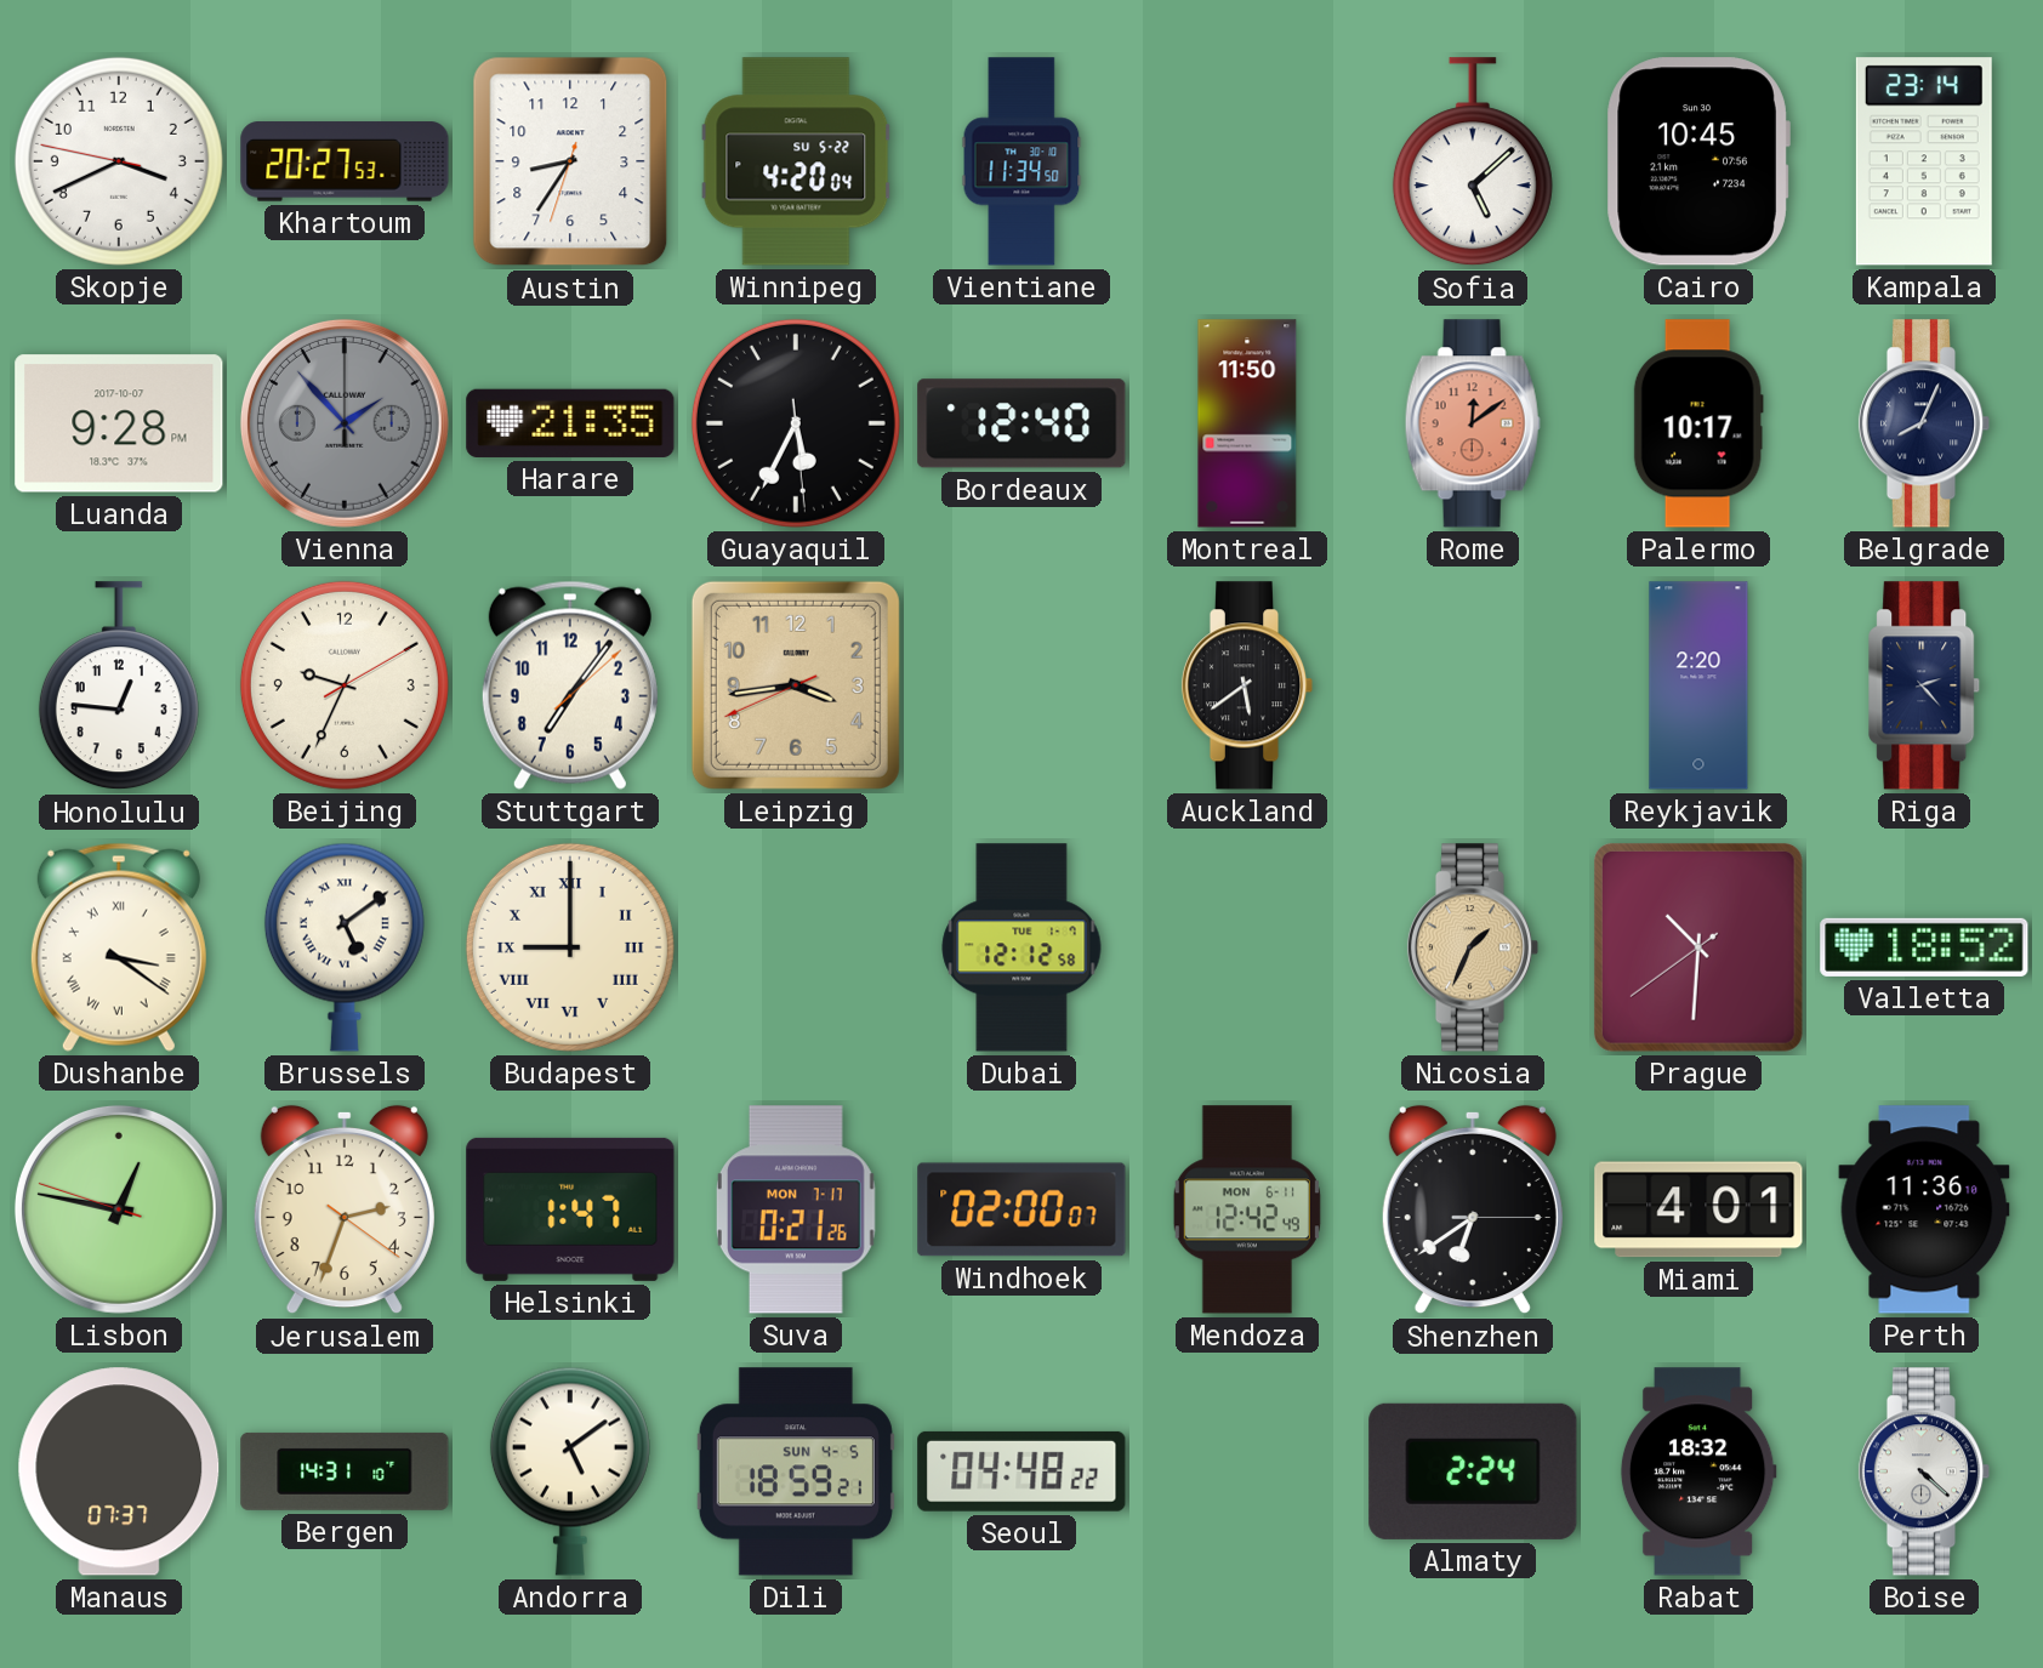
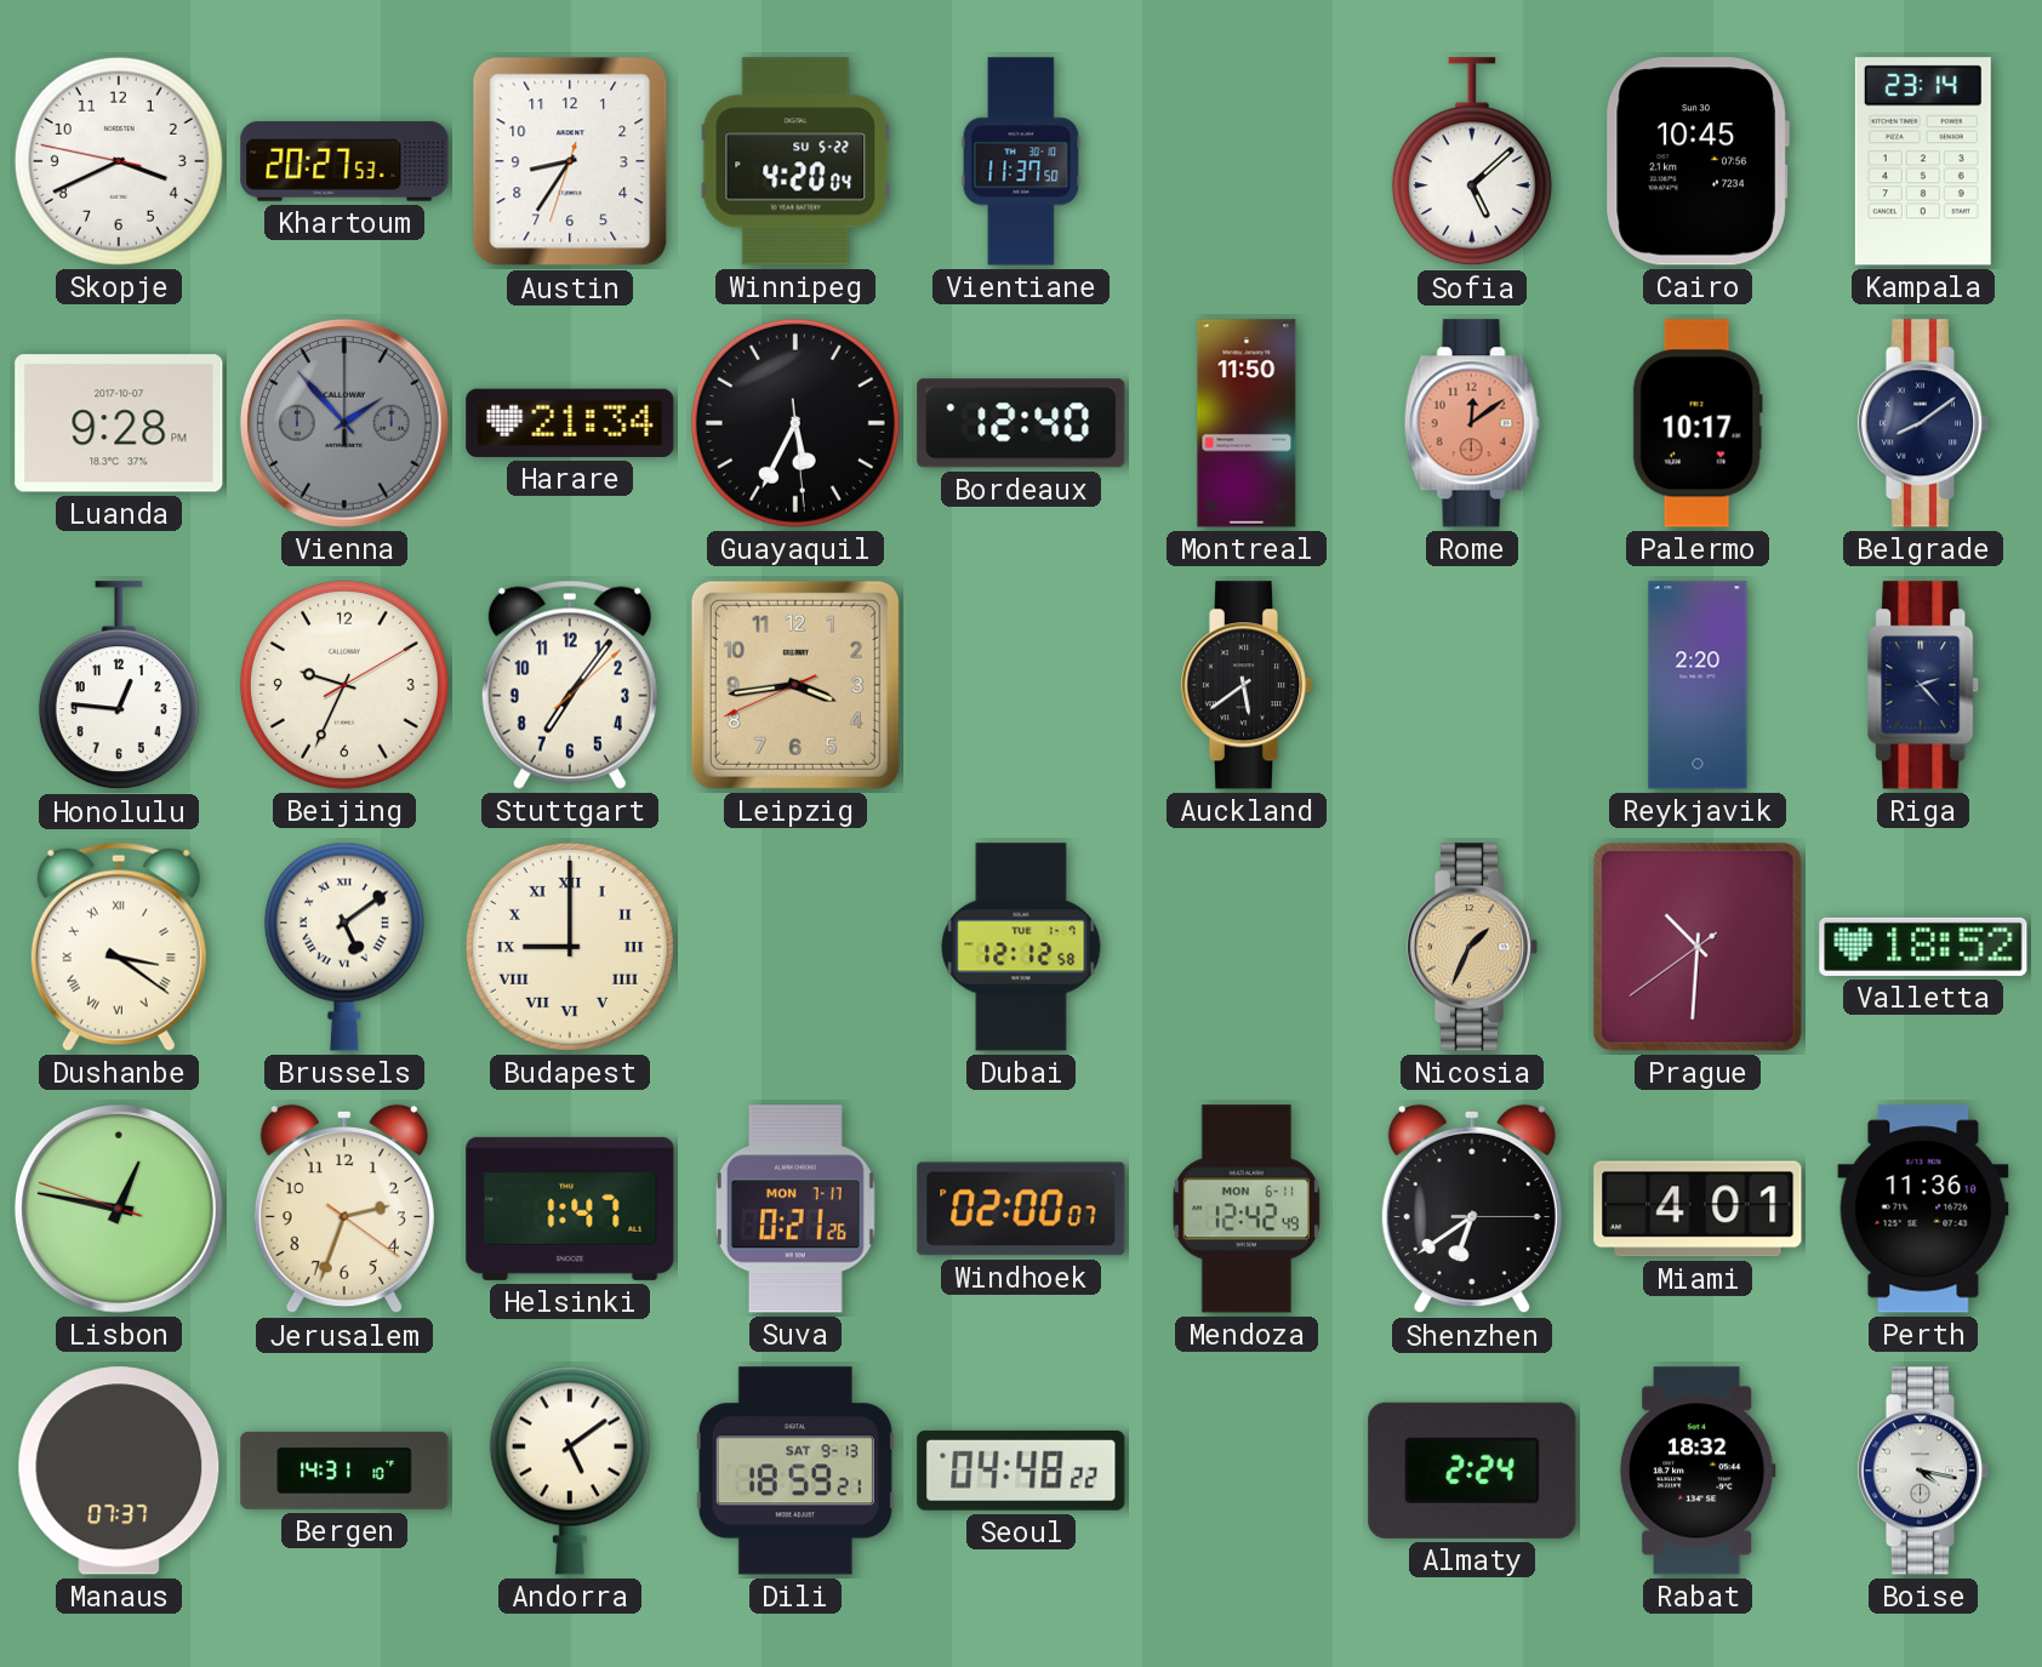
Vientiane: 11:34 -> 11:37
Harare: 21:35 -> 21:34
Belgrade: 8:04 -> 8:09
Dili date: SUN 4-5 -> SAT 9-13
Boise: 4:22 -> 4:17
